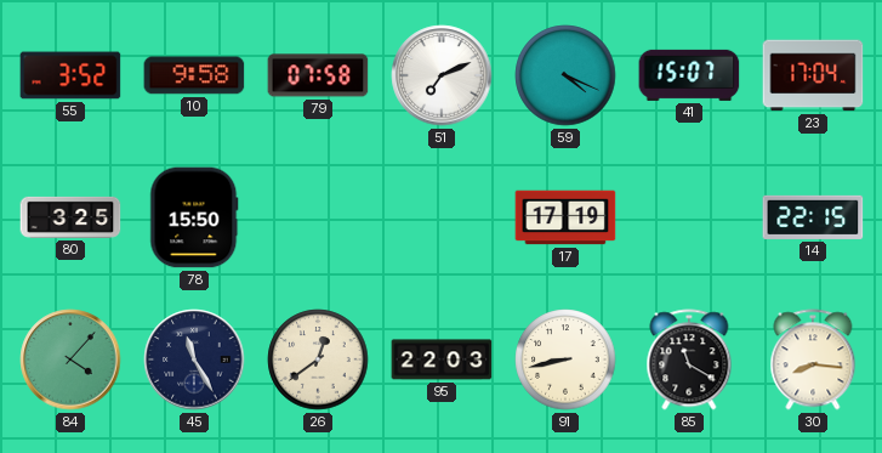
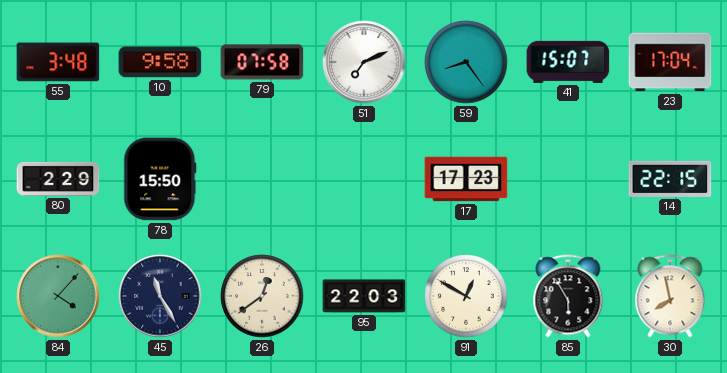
55: 3:52 -> 3:48
59: 4:19 -> 8:24
80: 3:25 -> 2:29
17: 17:19 -> 17:23
91: 8:43 -> 12:50
85: 11:20 -> 5:55
30: 8:16 -> 7:58
